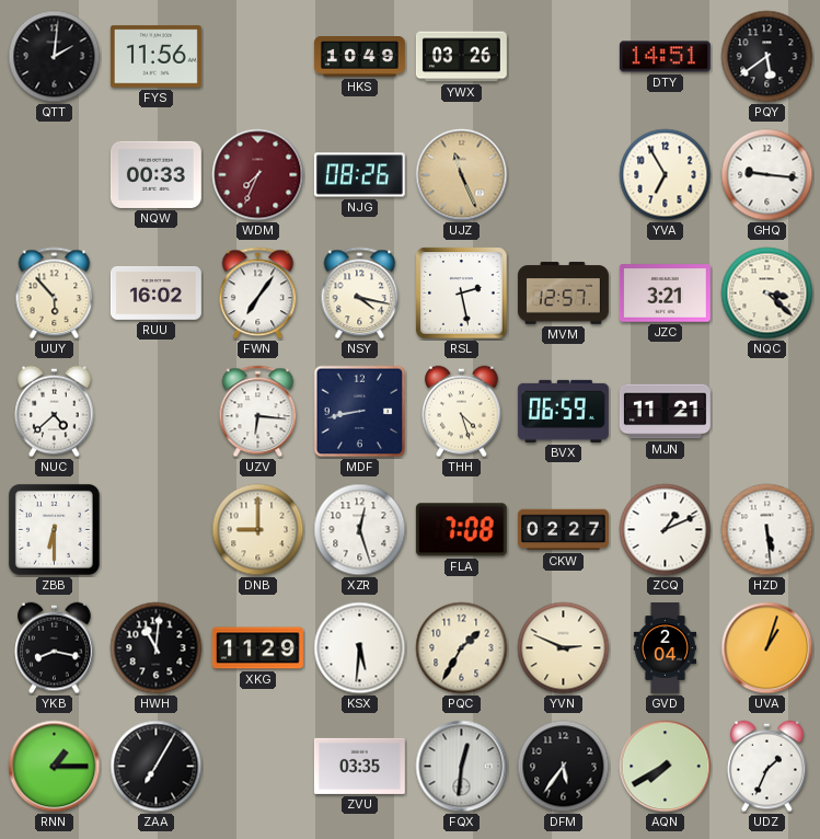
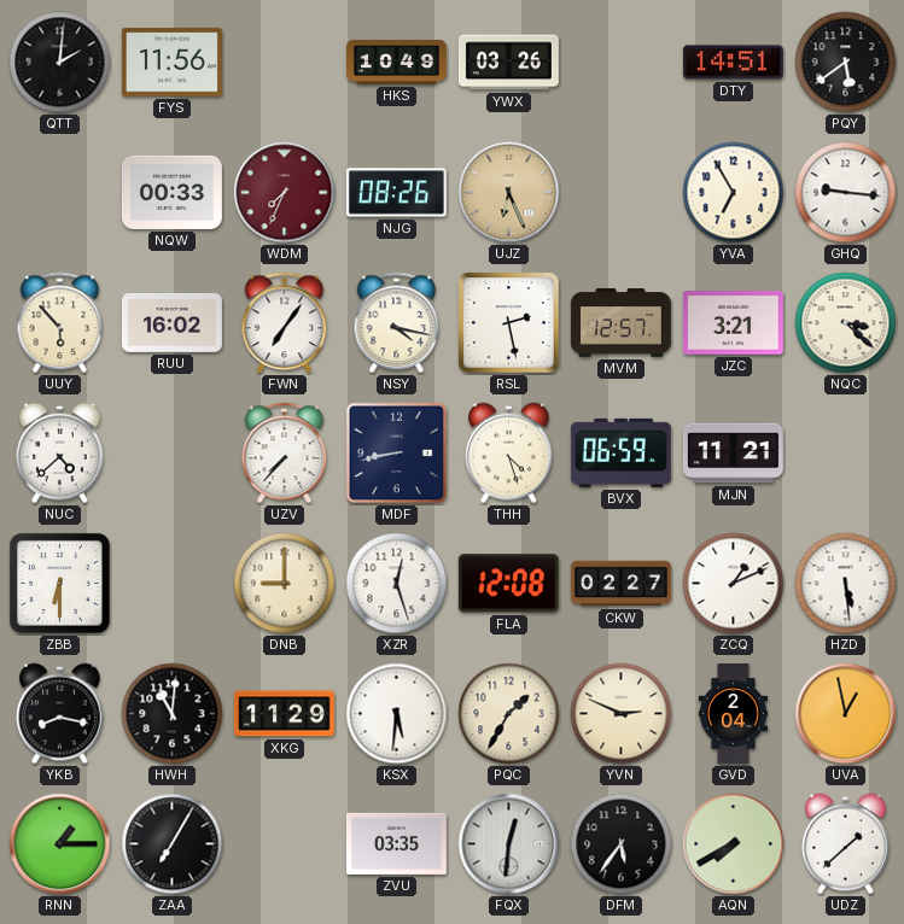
UJZ: 11:26 -> 6:26
UZV: 6:16 -> 7:37
FLA: 7:08 -> 12:08
UVA: 1:03 -> 12:58
UDZ: 1:34 -> 1:38
